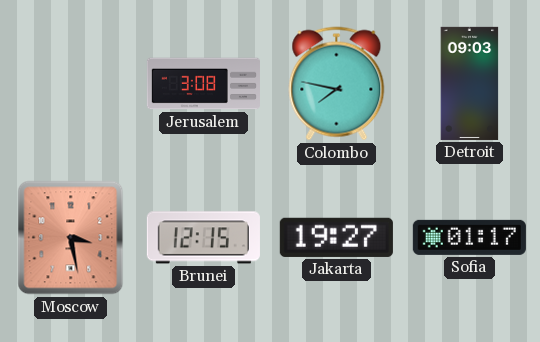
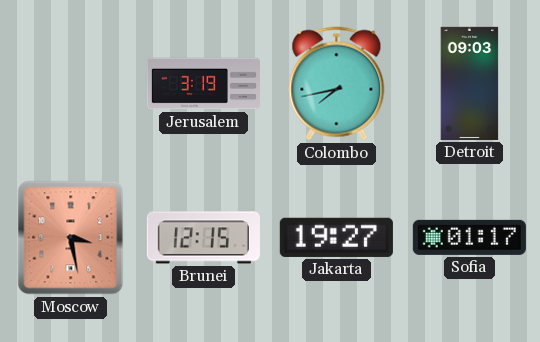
Jerusalem: 3:08 -> 3:19
Colombo: 7:47 -> 7:43
